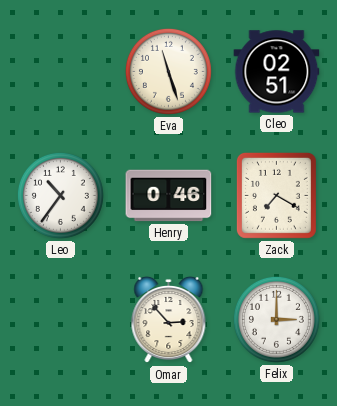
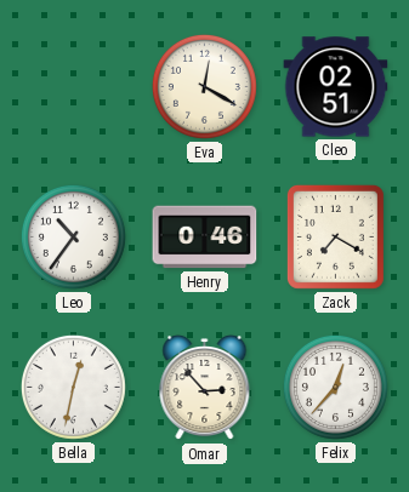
Eva: 11:27 -> 12:20
Bella: none -> 12:32
Felix: 3:00 -> 12:37
